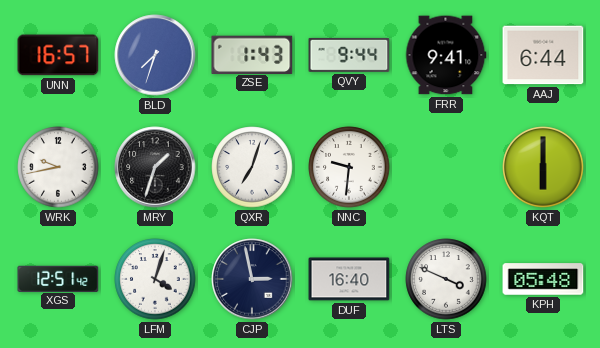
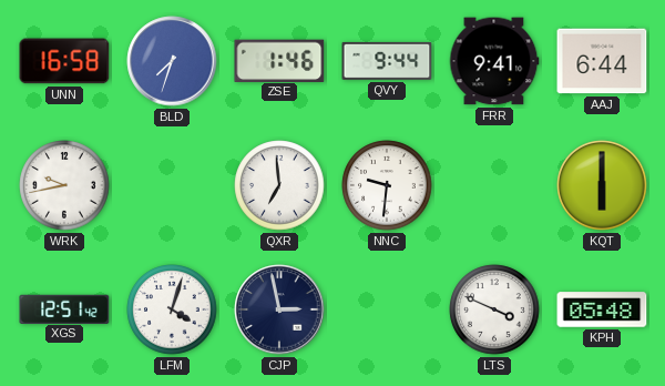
UNN: 16:57 -> 16:58
ZSE: 1:43 -> 1:46
MRY: 1:33 -> none
QXR: 7:03 -> 6:59
DUF: 16:40 -> none
